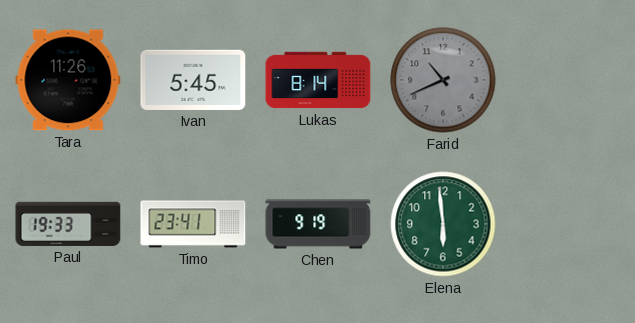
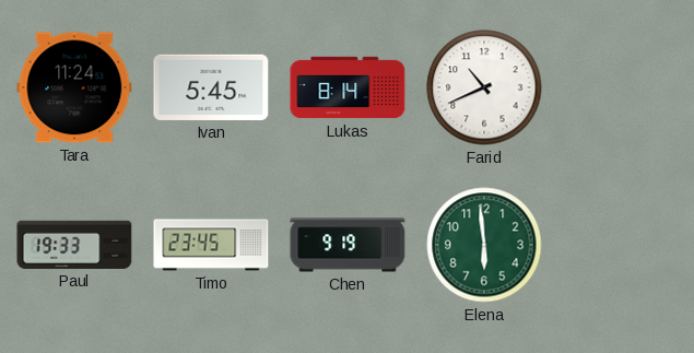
Tara: 11:26 -> 11:24
Farid dial: grey -> white
Timo: 23:41 -> 23:45
